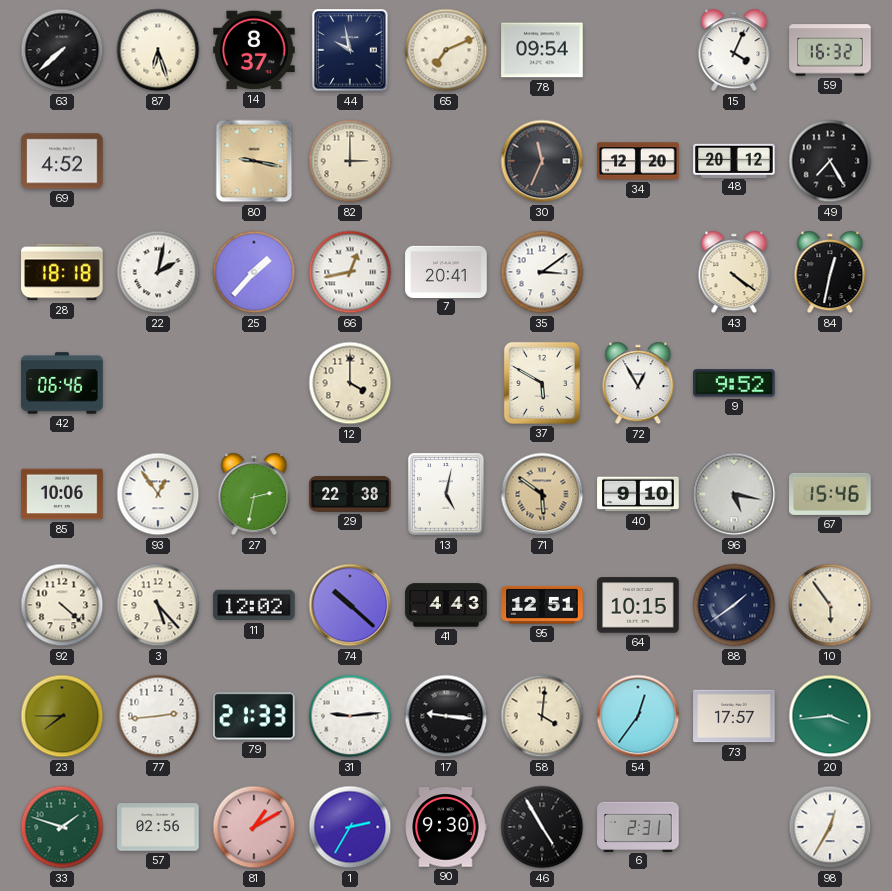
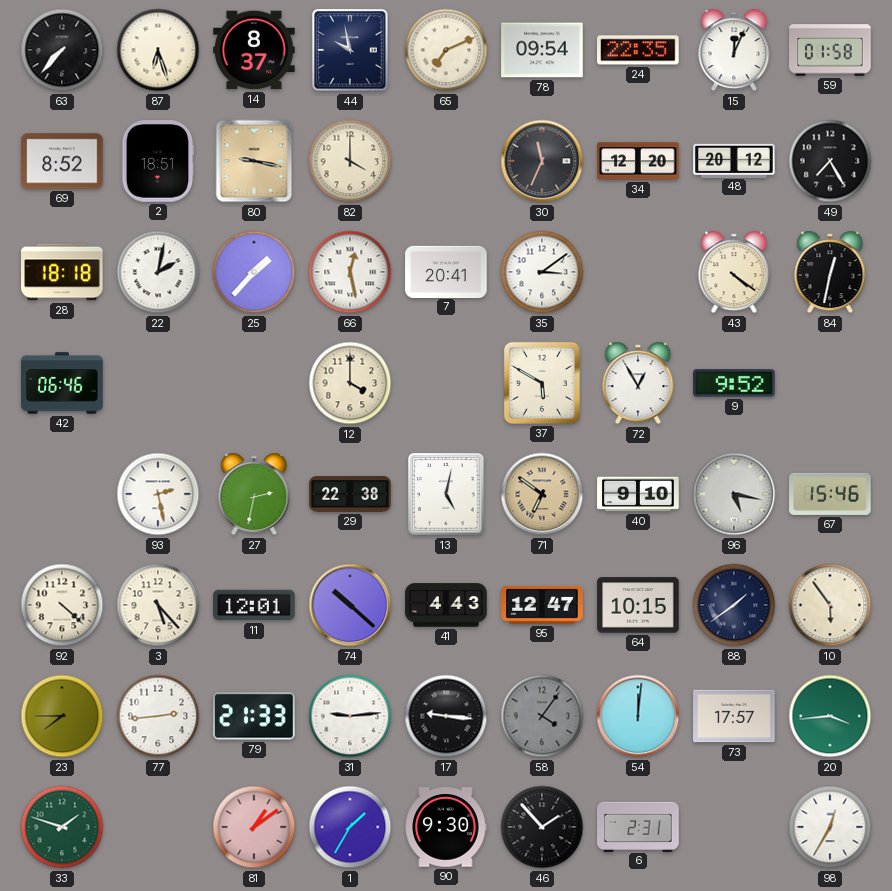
63: 7:38 -> 7:37
24: none -> 22:35
15: 4:04 -> 12:04
59: 16:32 -> 01:58
69: 4:52 -> 8:52
2: none -> 18:51
82: 3:00 -> 4:00
66: 12:43 -> 12:28
85: 10:06 -> none
93: 12:54 -> 2:28
71: 5:51 -> 6:51
11: 12:02 -> 12:01
95: 12:51 -> 12:47
58: 4:01 -> 4:06
58 dial: cream -> grey
54: 12:36 -> 12:01
57: 02:56 -> none
81: 1:10 -> 1:09
1: 2:35 -> 1:35
46: 4:55 -> 1:53
